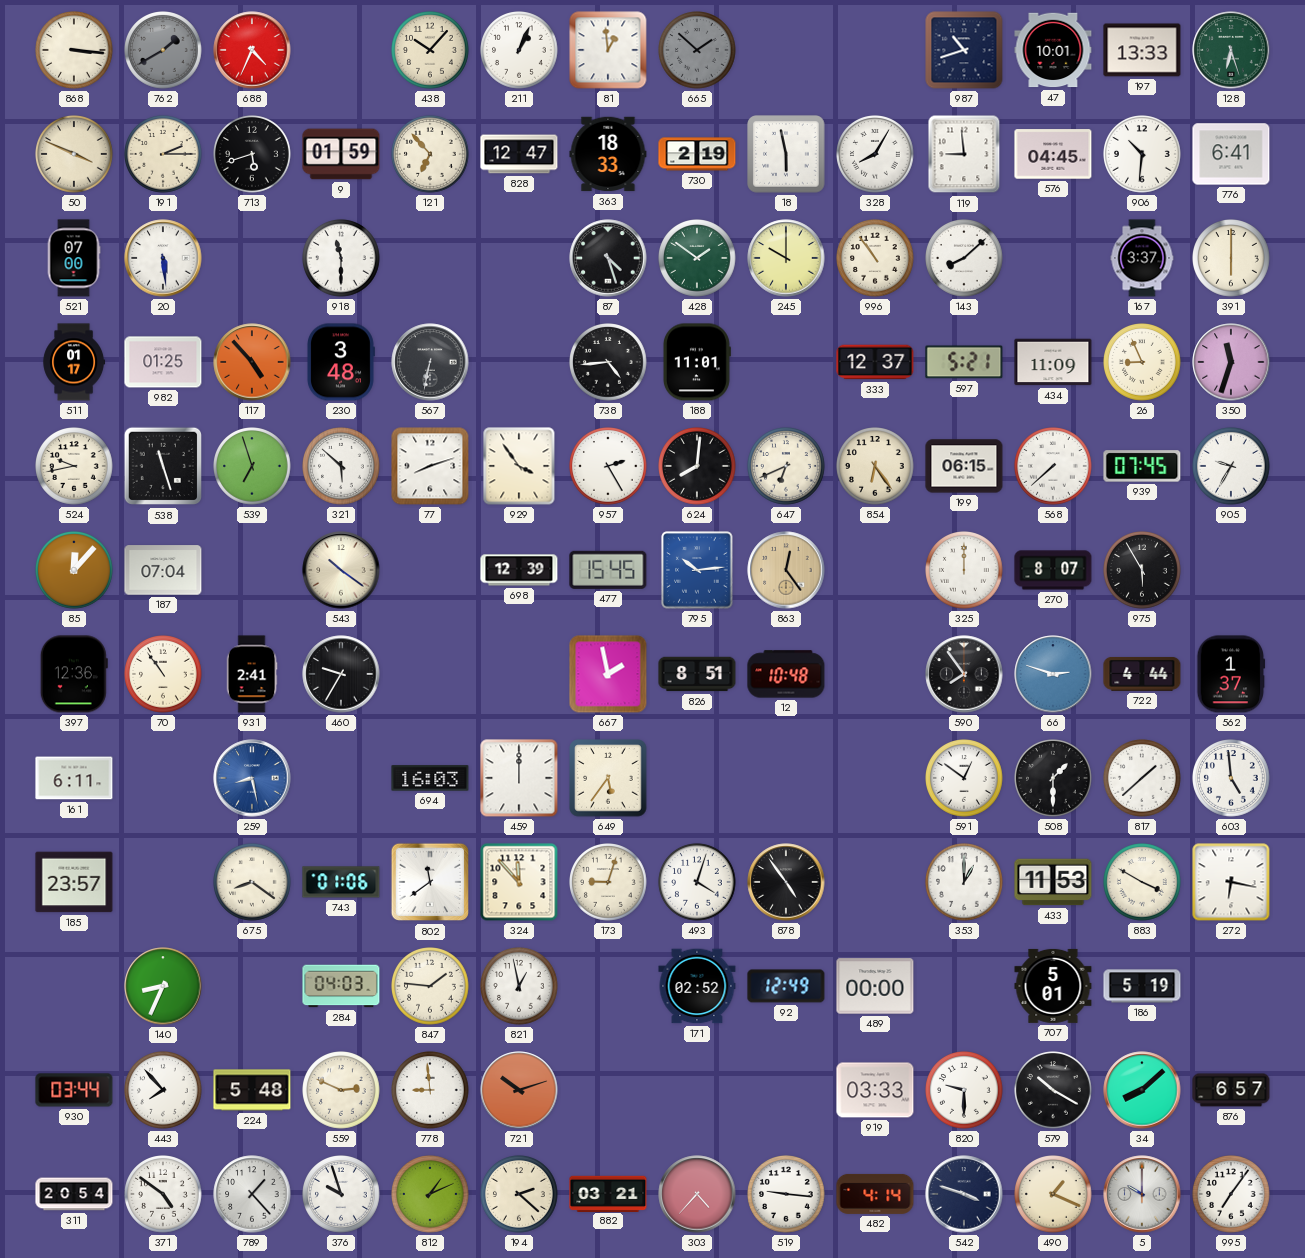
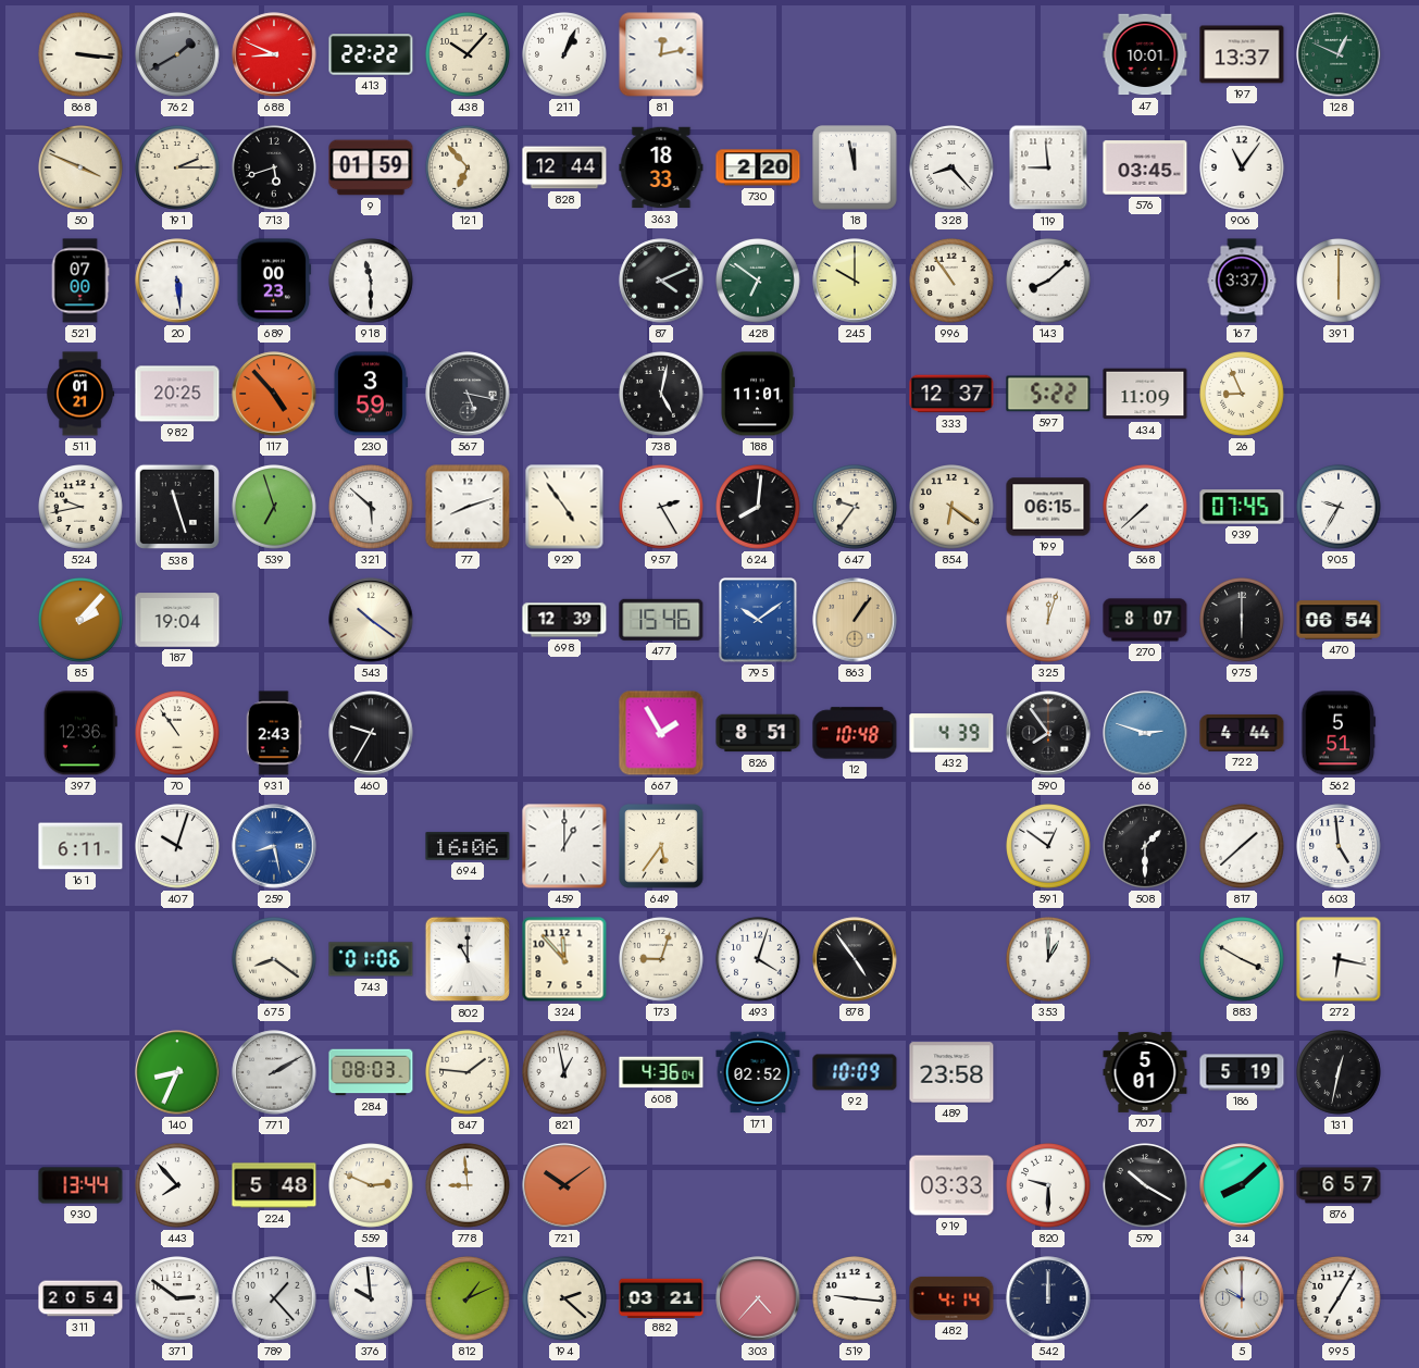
688: 4:34 -> 8:49
413: none -> 22:22
81: 12:59 -> 12:13
665: 1:52 -> none
987: 10:42 -> none
197: 13:33 -> 13:37
128: 6:27 -> 12:49
828: 12:47 -> 12:44
730: 2:19 -> 2:20
18: 5:58 -> 11:58
328: 8:05 -> 8:23
576: 04:45 -> 03:45
906: 10:31 -> 11:06
776: 6:41 -> none
689: none -> 00:23
87: 4:27 -> 4:11
428: 1:51 -> 6:51
511: 01:17 -> 01:21
982: 01:25 -> 20:25
230: 3:48 -> 3:59
567: 6:32 -> 5:17
738: 4:44 -> 5:02
597: 5:21 -> 5:22
350: 11:33 -> none
929: 3:54 -> 4:54
647: 6:41 -> 9:36
854: 6:24 -> 6:21
85: 12:07 -> 2:07
187: 07:04 -> 19:04
477: 15:45 -> 15:46
795: 10:14 -> 10:09
863: 12:24 -> 1:06
325: 12:00 -> 12:03
975: 5:55 -> 6:00
470: none -> 06:54
931: 2:41 -> 2:43
667: 1:58 -> 1:55
432: none -> 4:39
562: 1:37 -> 5:51
407: none -> 10:03
694: 16:03 -> 16:06
459: 12:00 -> 1:00
185: 23:57 -> none
802: 11:39 -> 11:00
433: 11:53 -> none
771: none -> 2:10
284: 04:03 -> 08:03
608: none -> 4:36
92: 12:49 -> 10:09
489: 00:00 -> 23:58
131: none -> 12:32
930: 03:44 -> 13:44
721: 10:12 -> 10:09
371: 4:51 -> 2:51
376: 9:57 -> 9:59
542: 3:48 -> 12:00
490: 1:19 -> none
995: 7:06 -> 7:05
